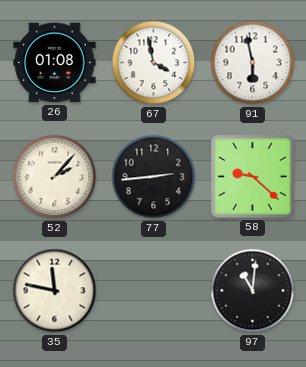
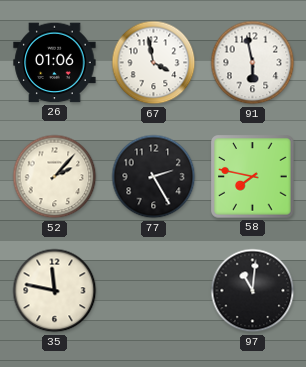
26: 01:08 -> 01:06
77: 2:44 -> 2:25
58: 9:22 -> 7:47
